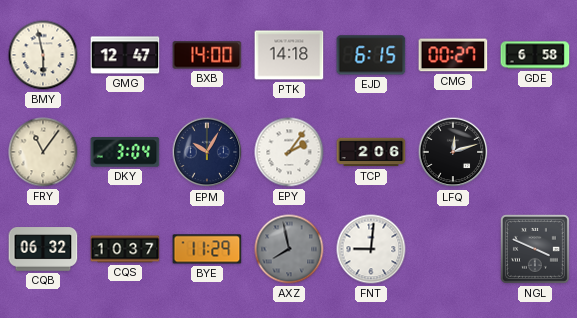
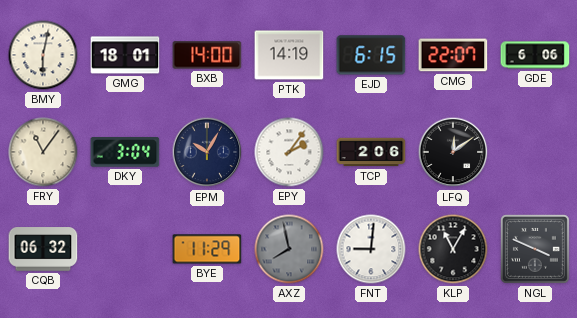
BMY: 5:58 -> 6:02
GMG: 12:47 -> 18:01
PTK: 14:18 -> 14:19
CMG: 00:27 -> 22:07
GDE: 6:58 -> 6:06
LFQ: 12:12 -> 12:09
CQS: 10:37 -> none
KLP: none -> 11:05
